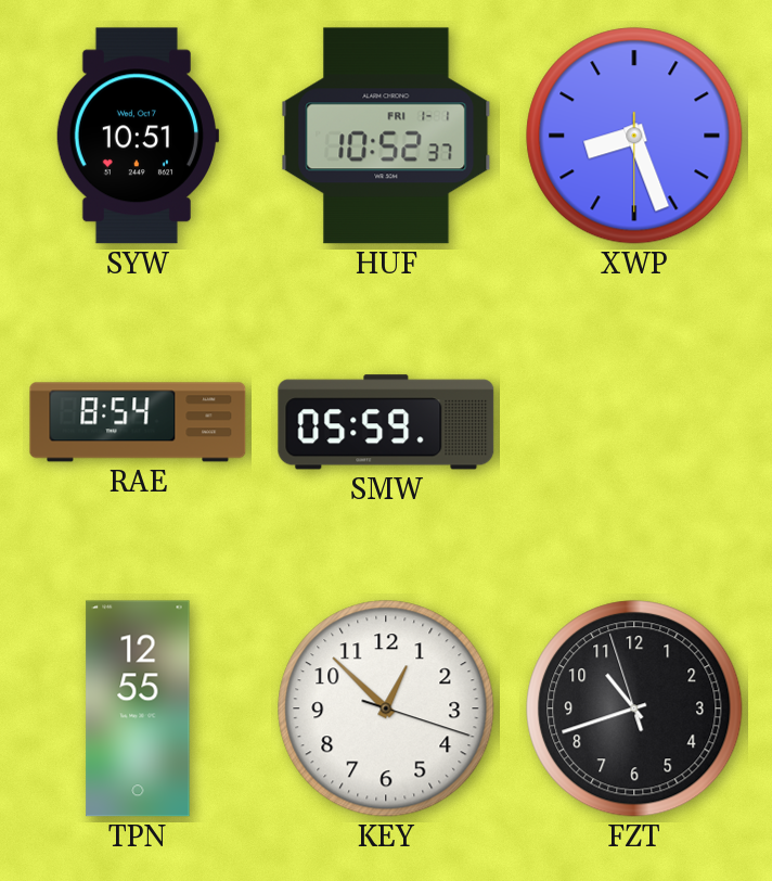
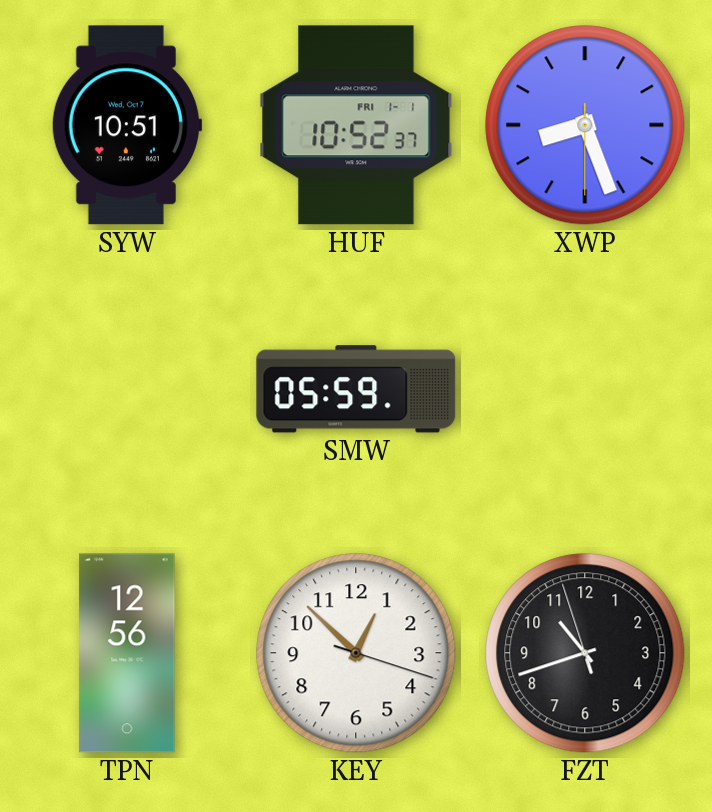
RAE: 8:54 -> none
TPN: 12:55 -> 12:56
